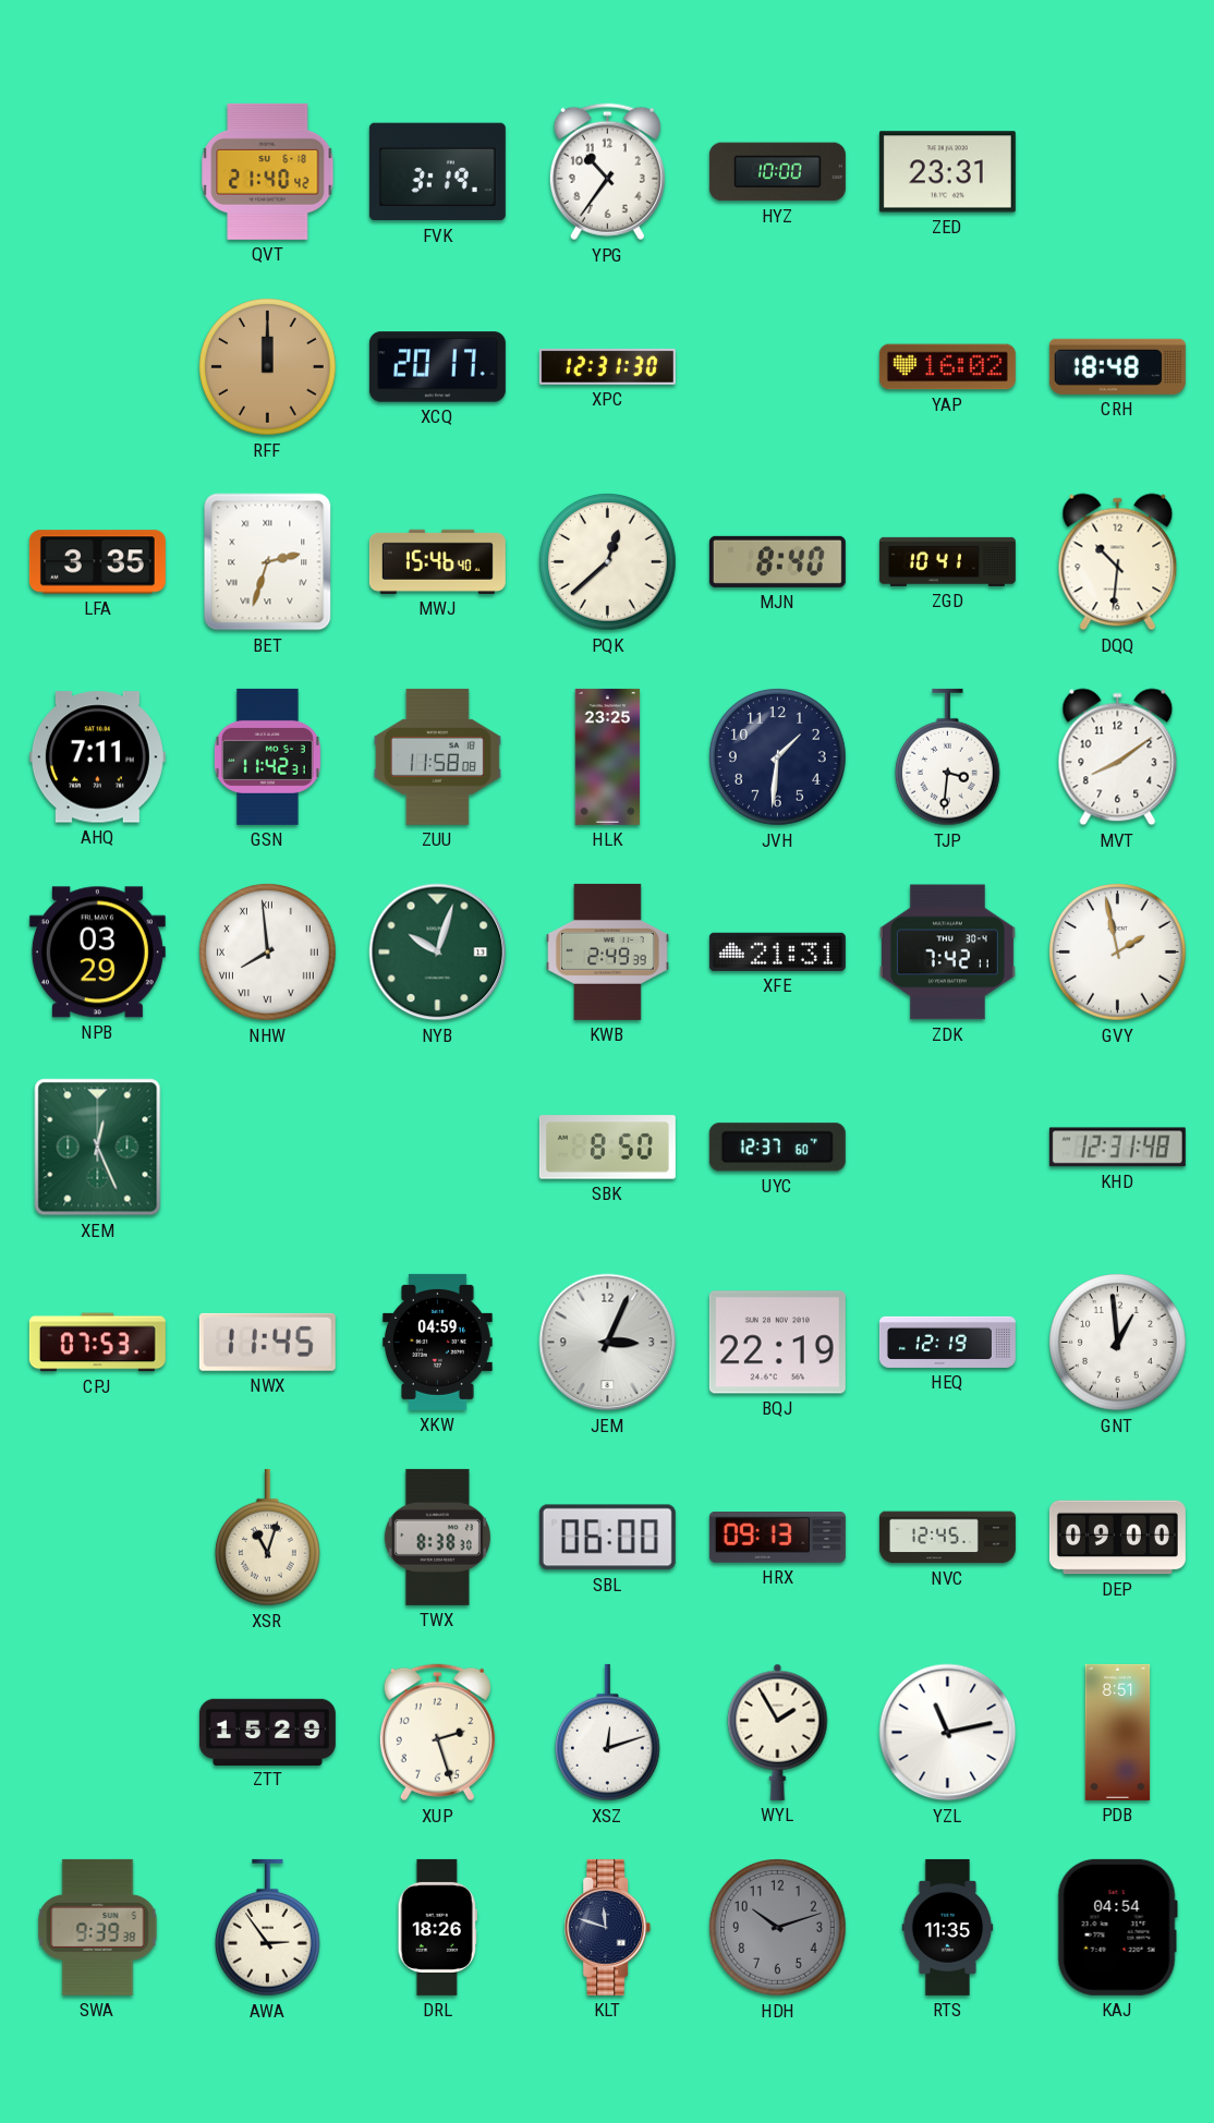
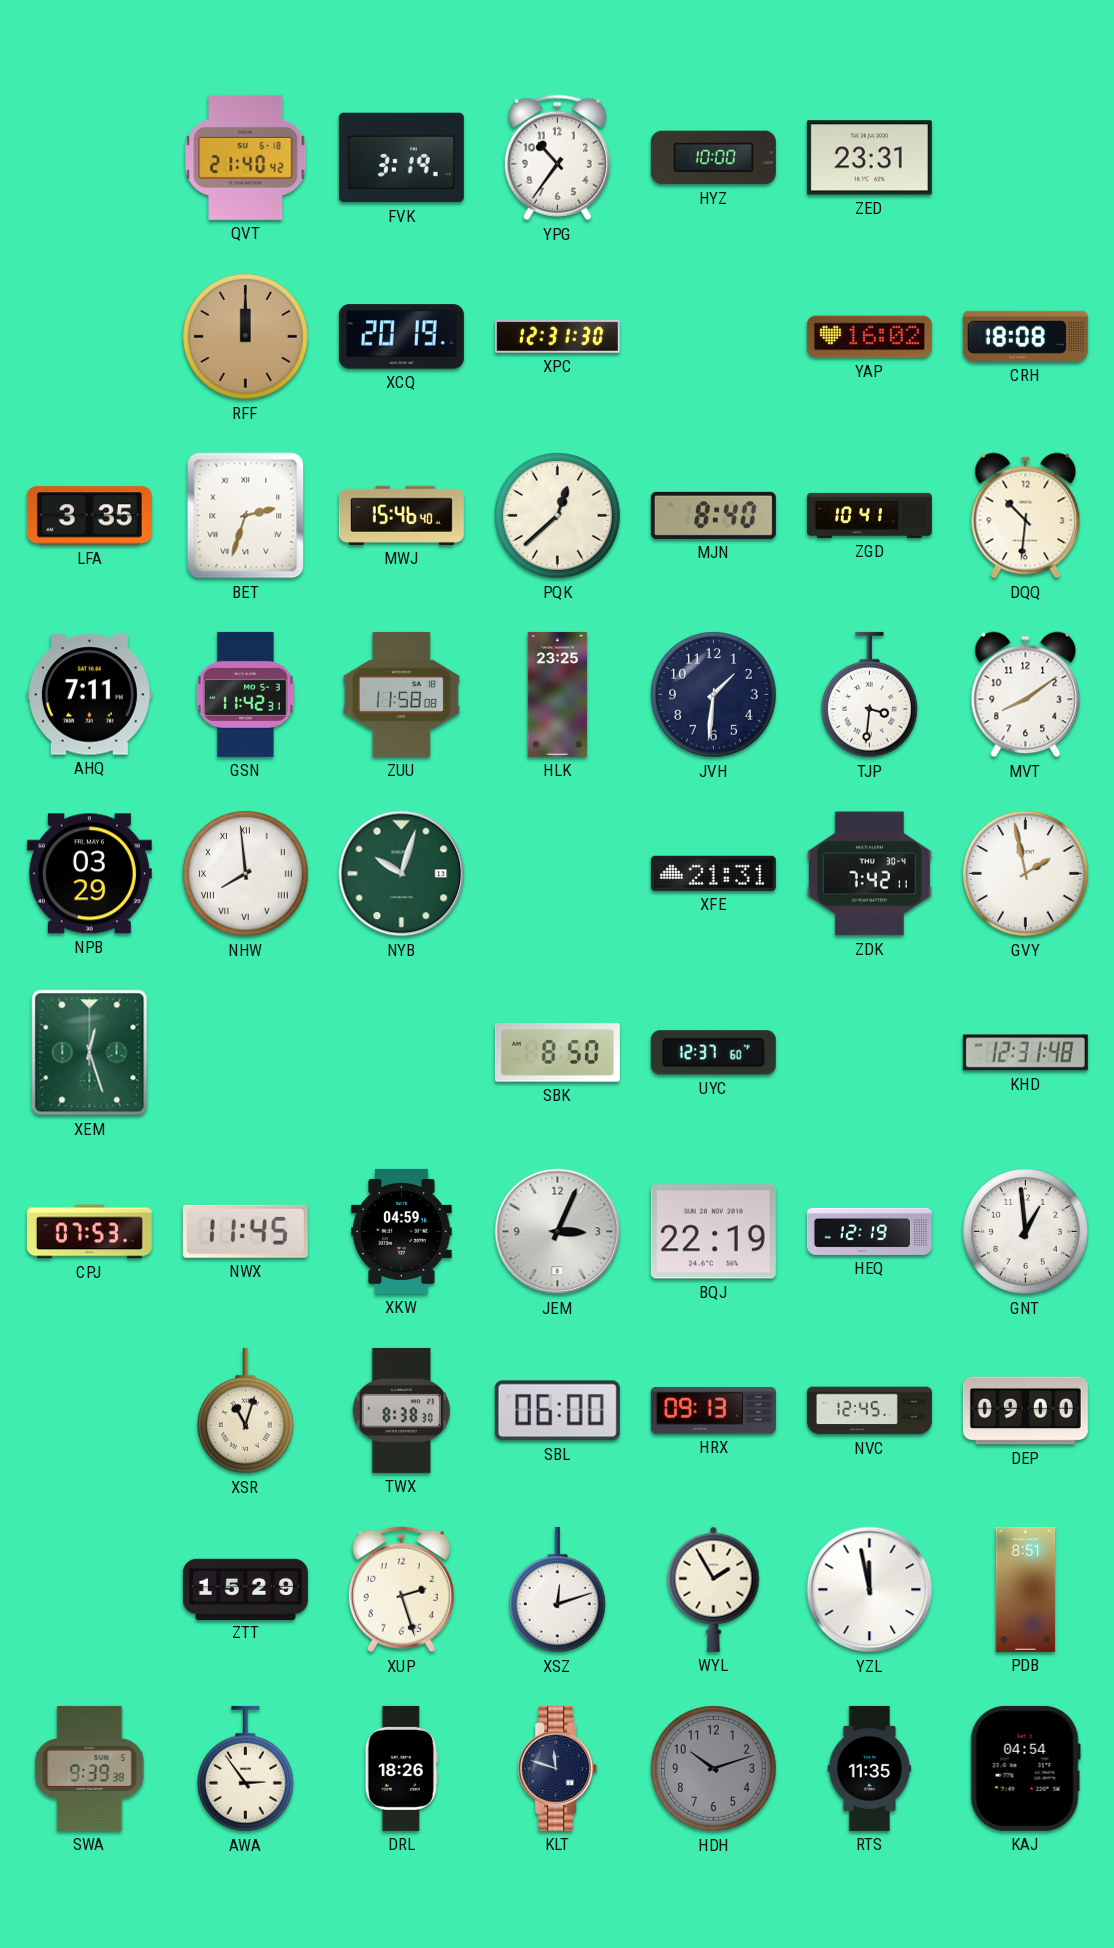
XCQ: 20:17 -> 20:19
CRH: 18:48 -> 18:08
KWB: 2:49 -> none
XEM: 12:26 -> 12:27
YZL: 11:13 -> 11:58
